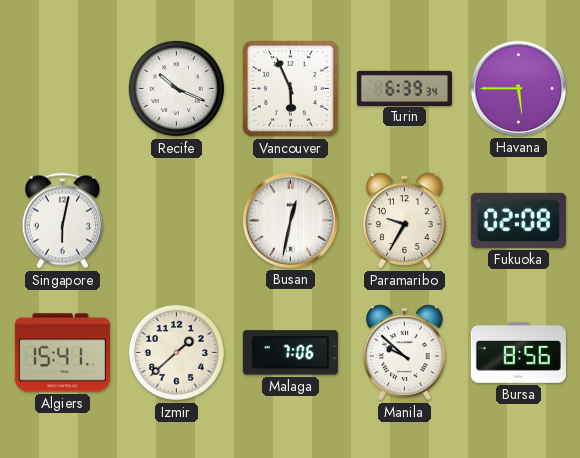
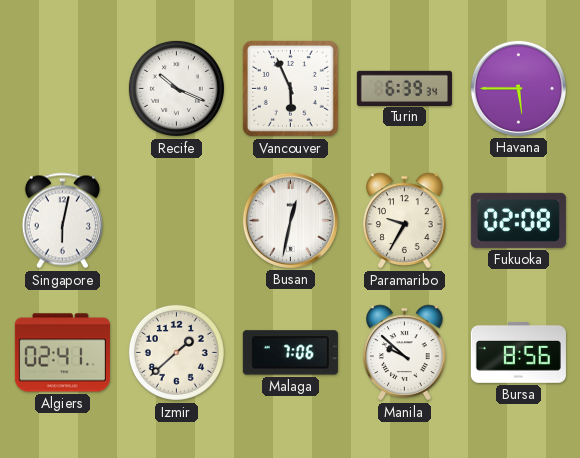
Algiers: 15:41 -> 02:41
